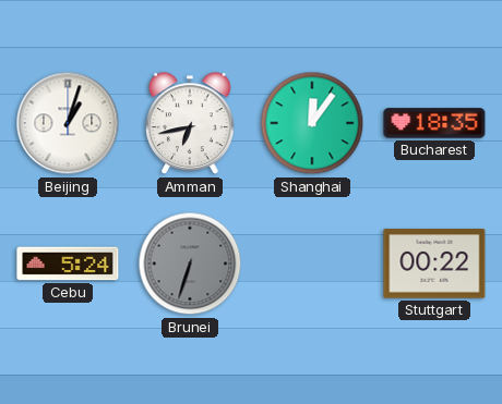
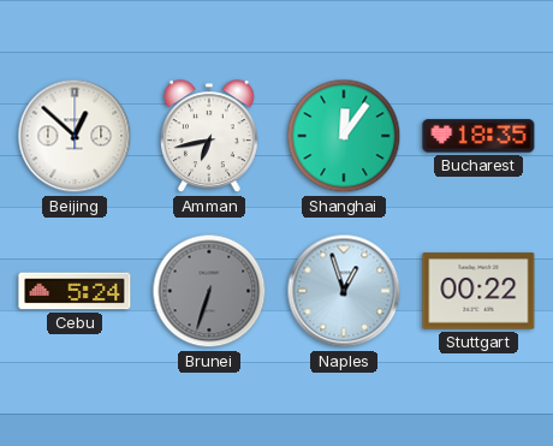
Beijing: 1:03 -> 12:52
Naples: none -> 12:57
